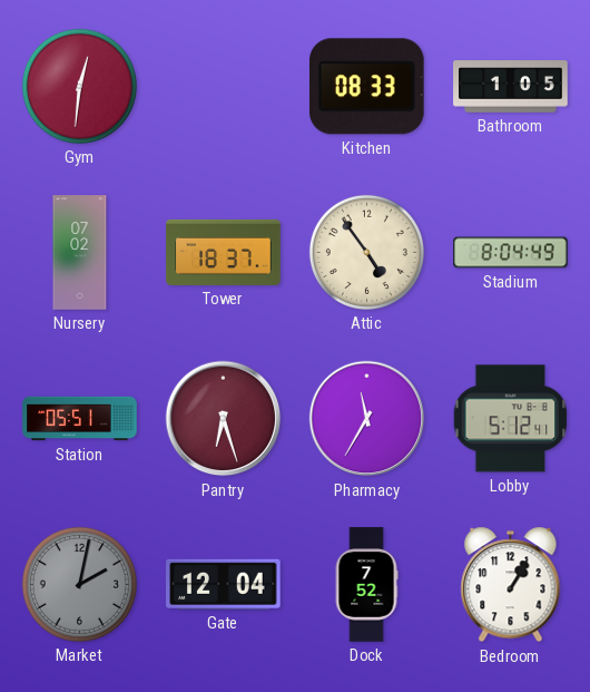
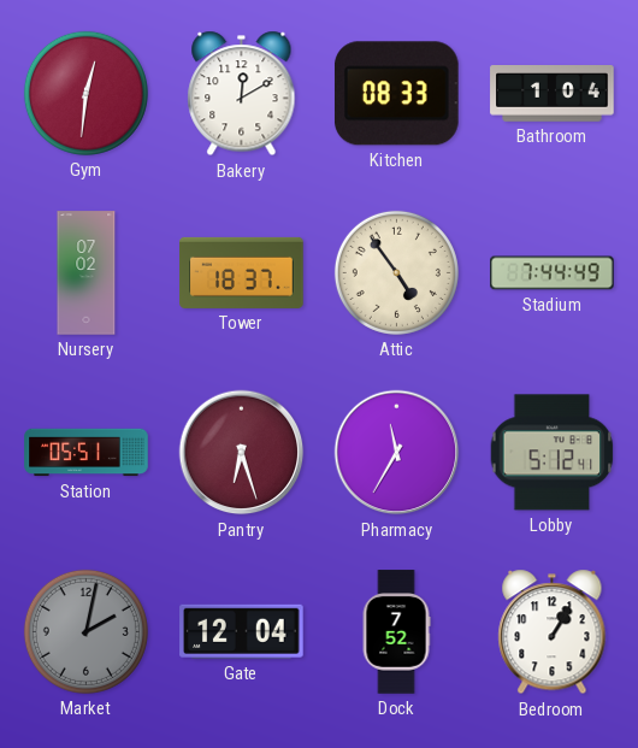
Bakery: none -> 12:10
Bathroom: 1:05 -> 1:04
Stadium: 8:04 -> 7:44
